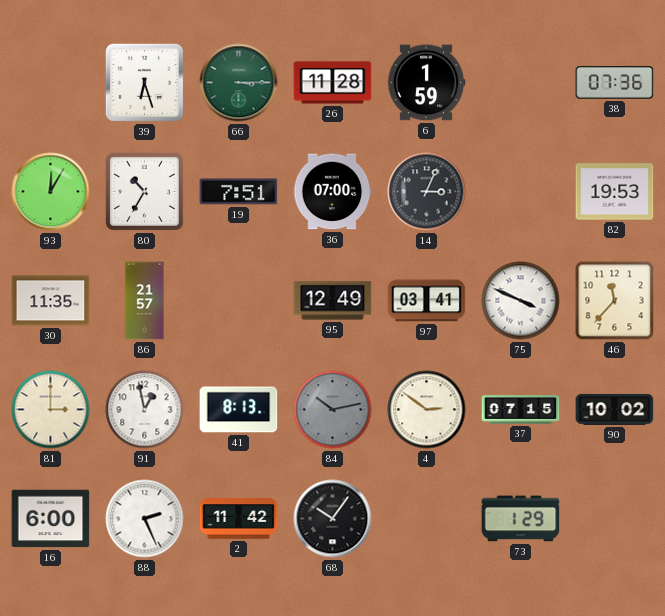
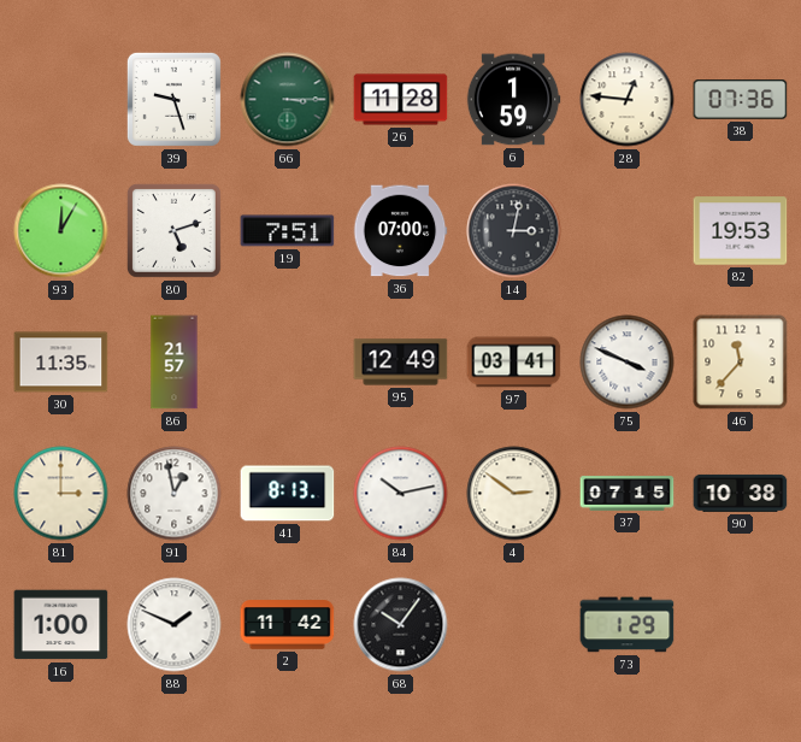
39: 6:27 -> 9:27
28: none -> 12:46
80: 10:35 -> 5:12
14: 3:04 -> 3:02
84 dial: grey -> white
90: 10:02 -> 10:38
16: 6:00 -> 1:00
88: 2:26 -> 1:49
